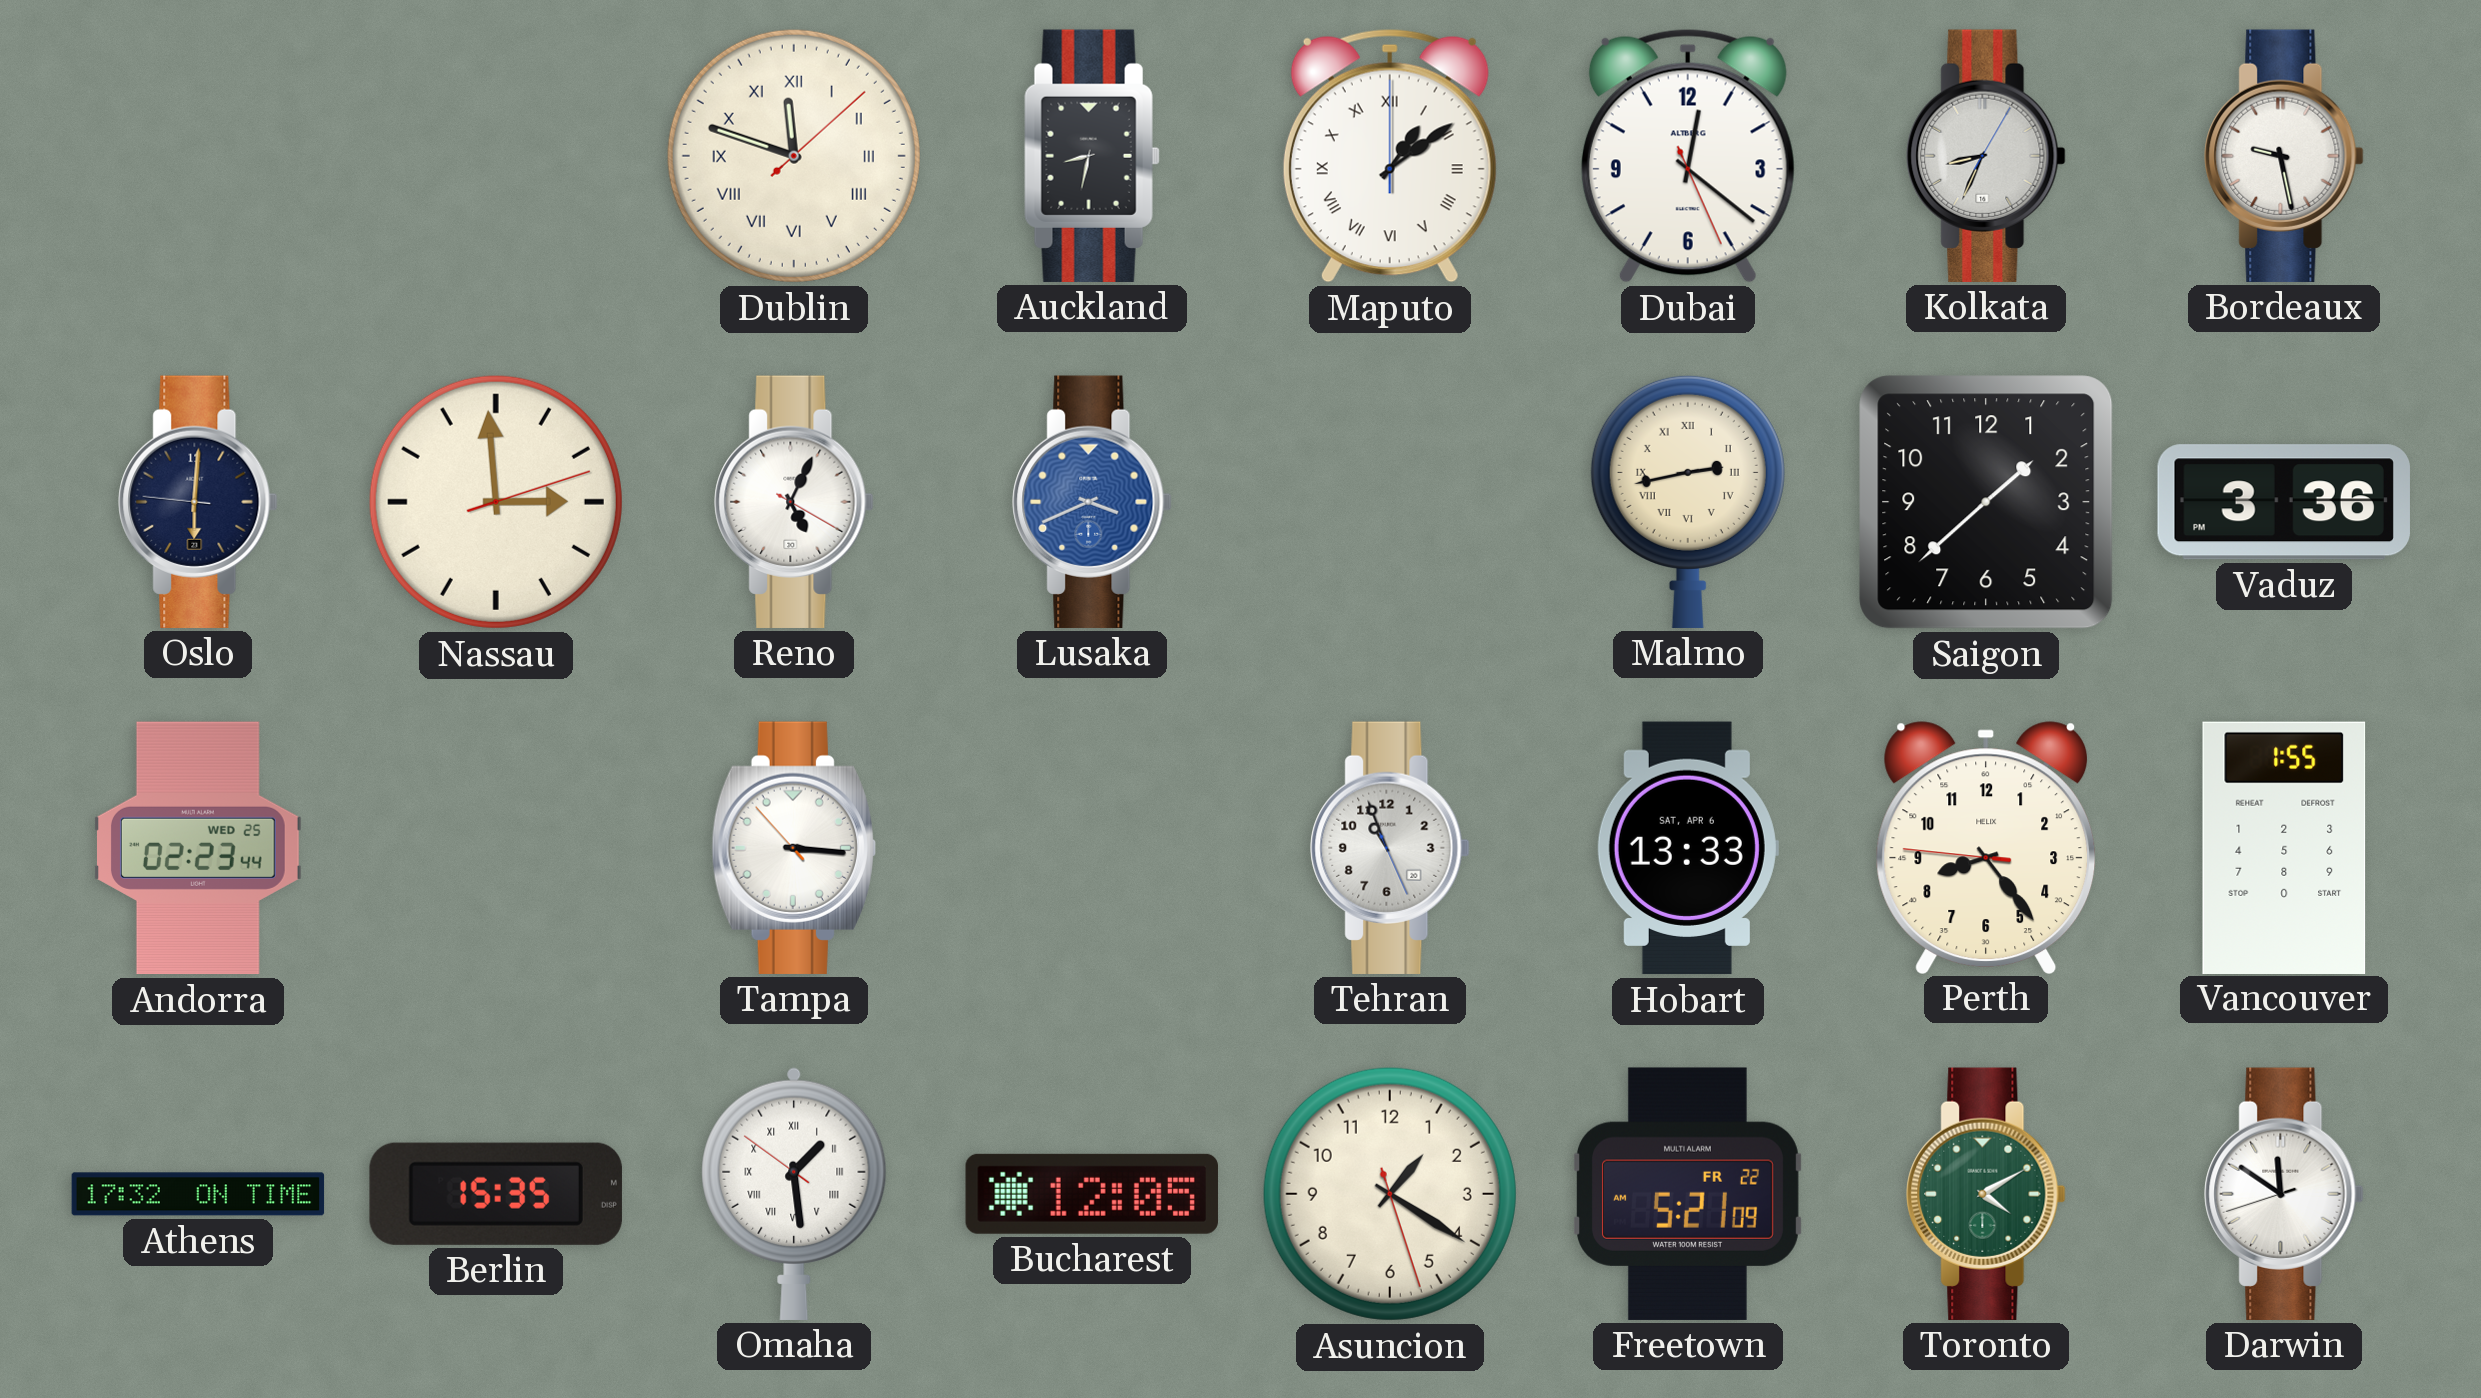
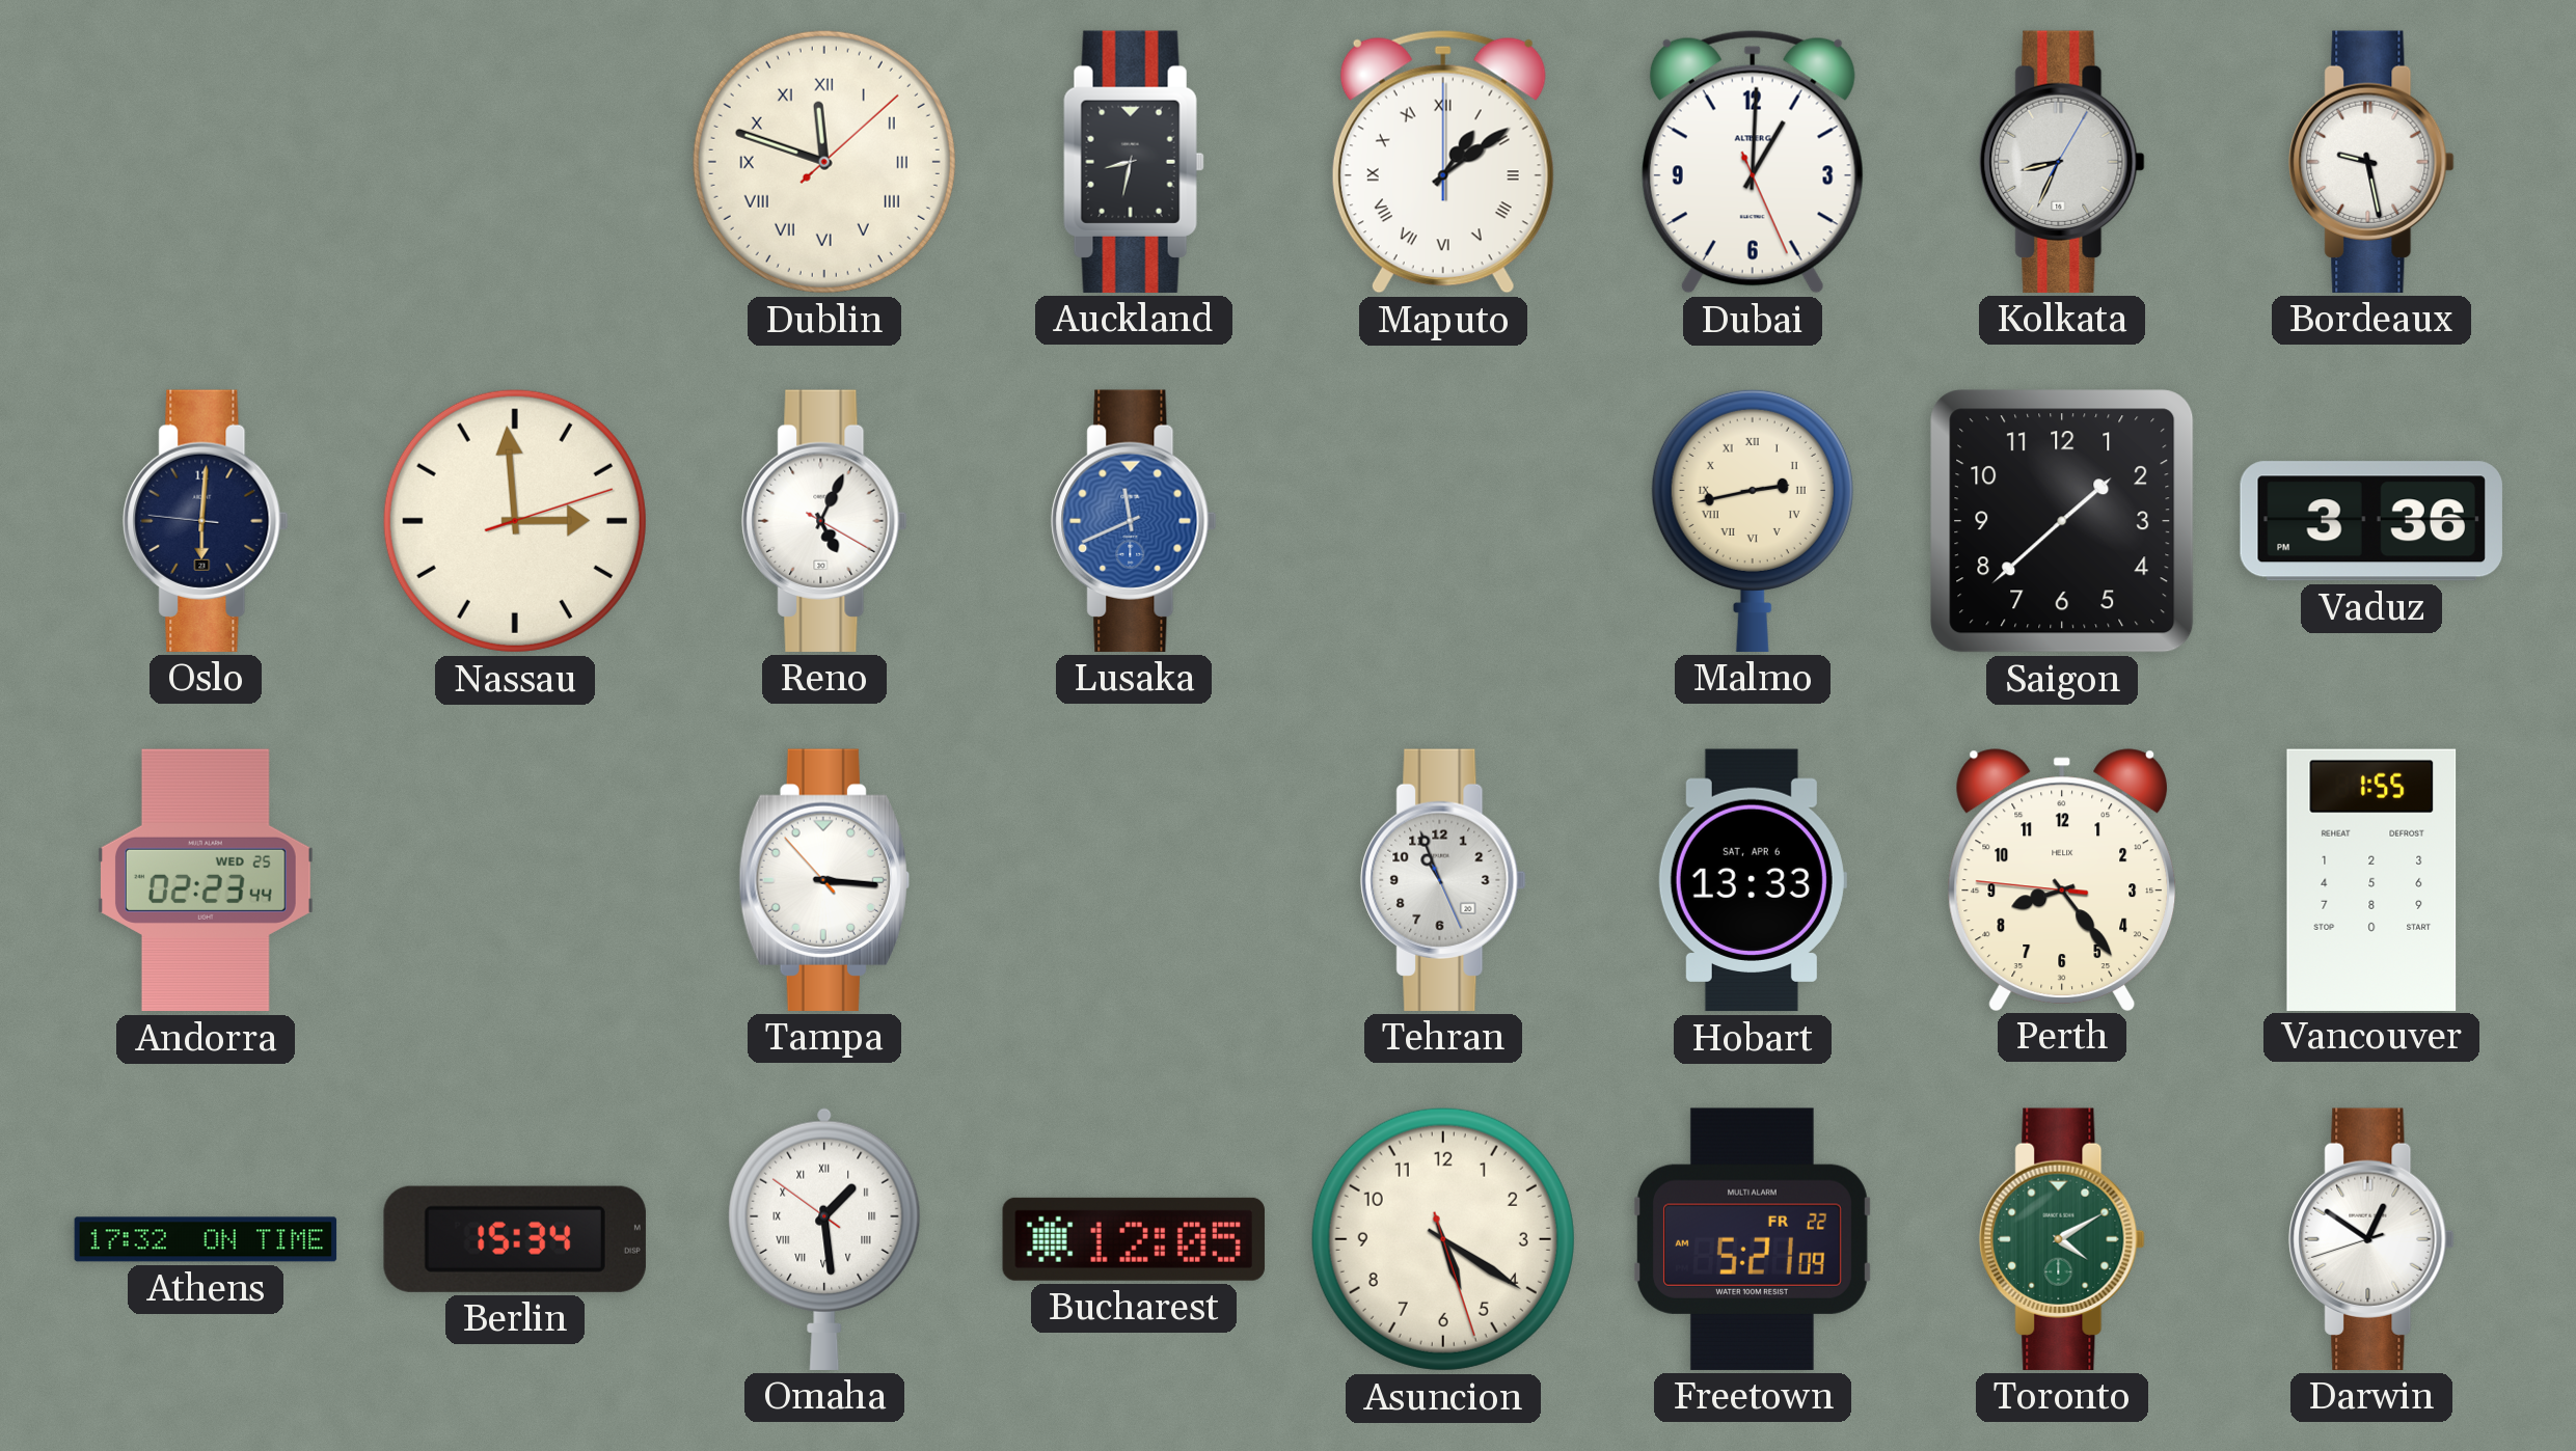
Dubai: 12:21 -> 1:00
Lusaka: 3:41 -> 11:41
Berlin: 15:35 -> 15:34
Asuncion: 1:20 -> 5:20
Darwin: 11:50 -> 12:50
